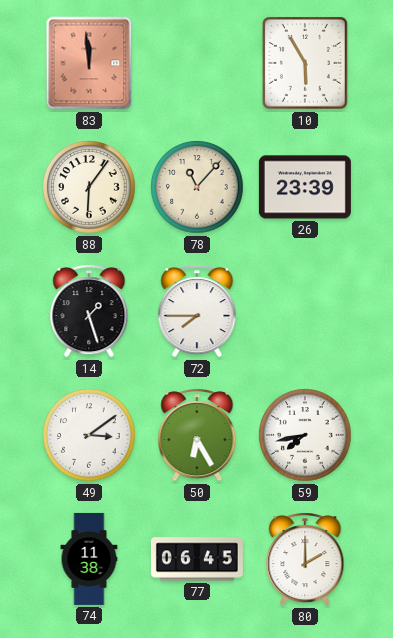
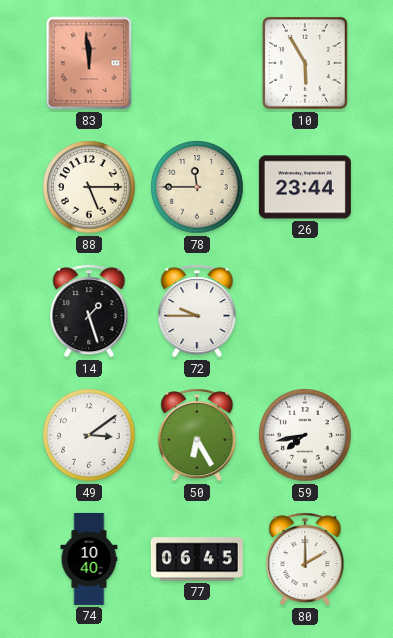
88: 6:06 -> 5:15
78: 11:07 -> 11:45
26: 23:39 -> 23:44
72: 7:45 -> 9:45
74: 11:38 -> 10:40
